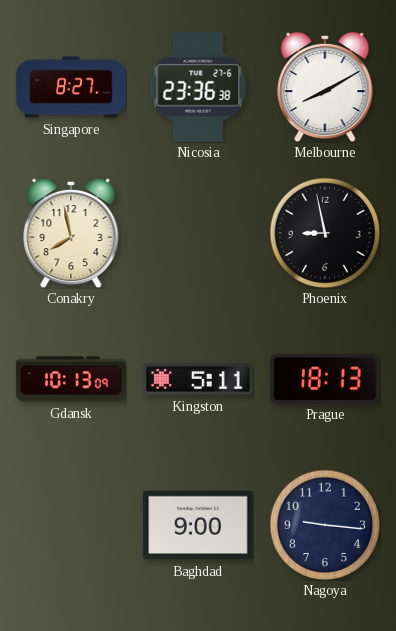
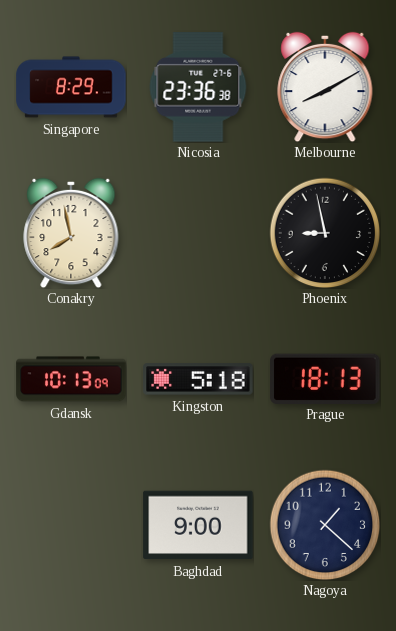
Singapore: 8:27 -> 8:29
Kingston: 5:11 -> 5:18
Nagoya: 9:16 -> 1:22
